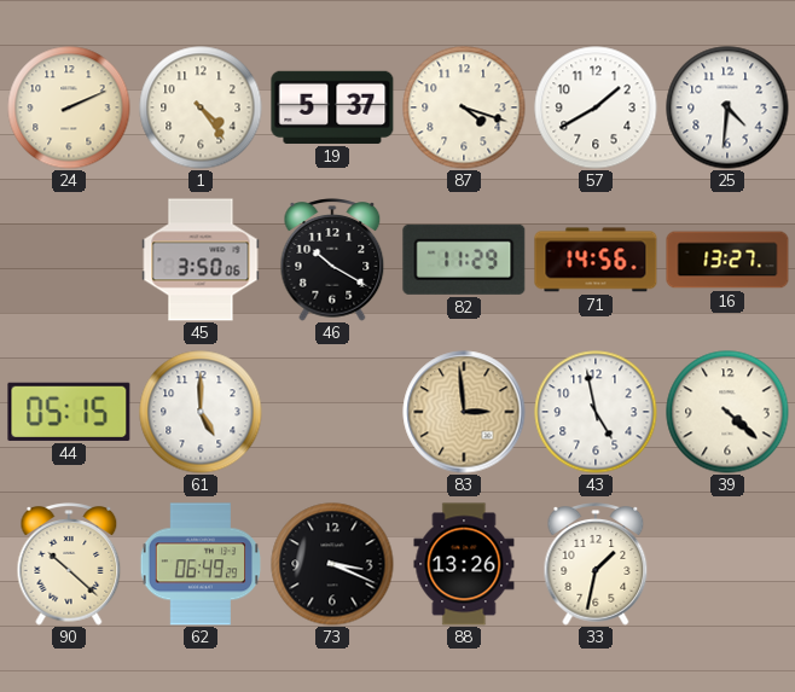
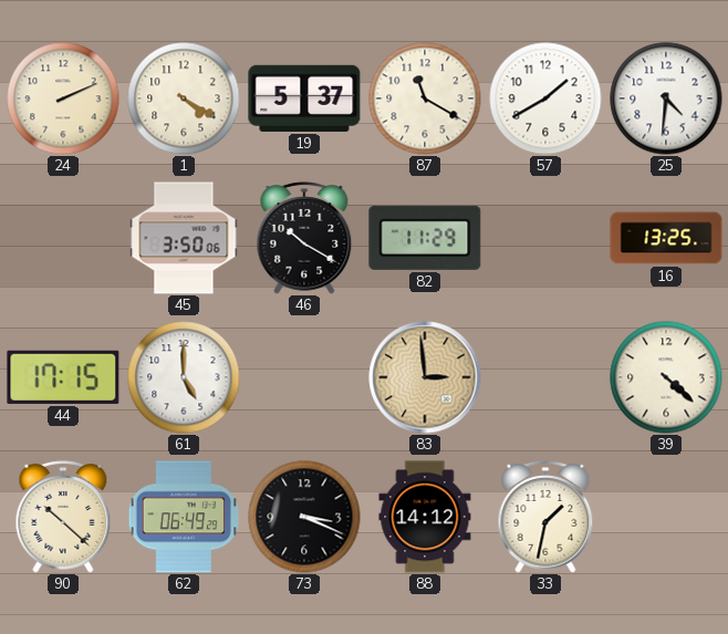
1: 4:24 -> 4:20
87: 4:18 -> 11:20
71: 14:56 -> none
16: 13:27 -> 13:25
44: 05:15 -> 17:15
43: 4:58 -> none
88: 13:26 -> 14:12
